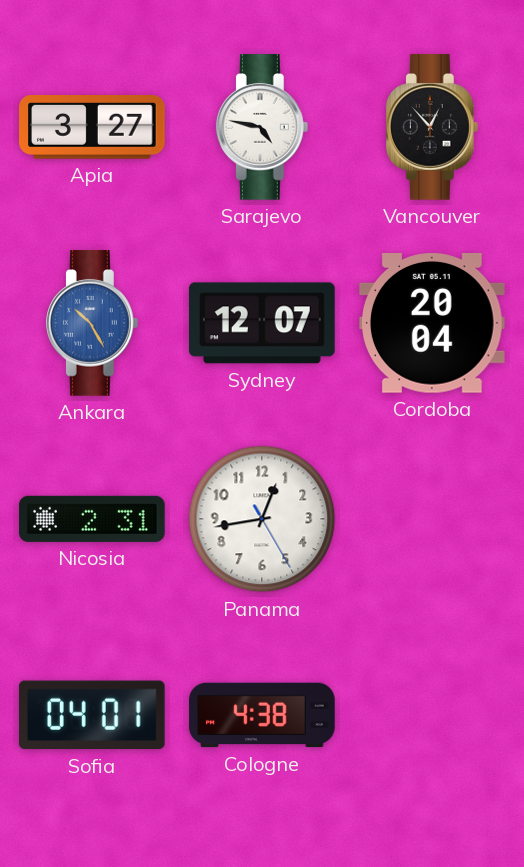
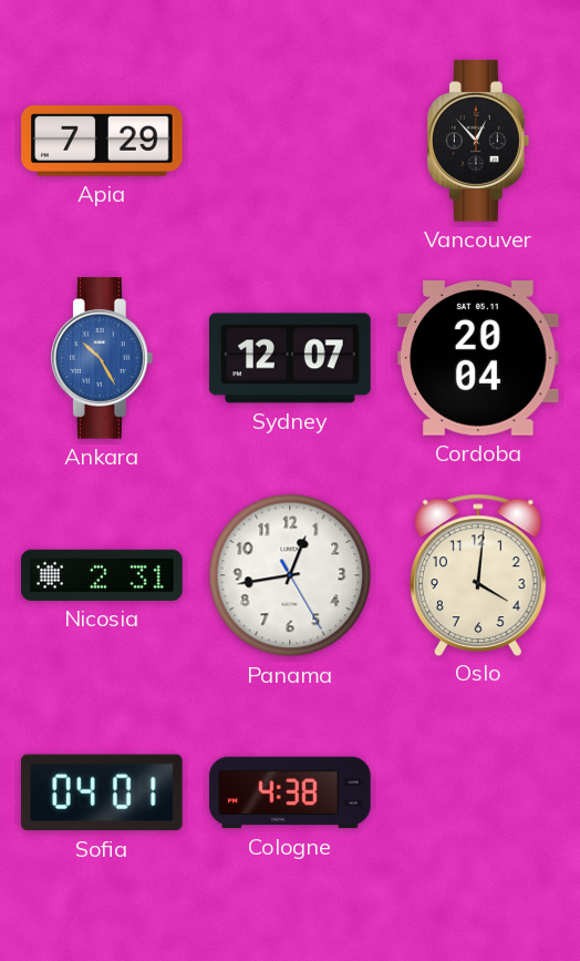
Apia: 3:27 -> 7:29
Sarajevo: 4:47 -> none
Oslo: none -> 4:01
